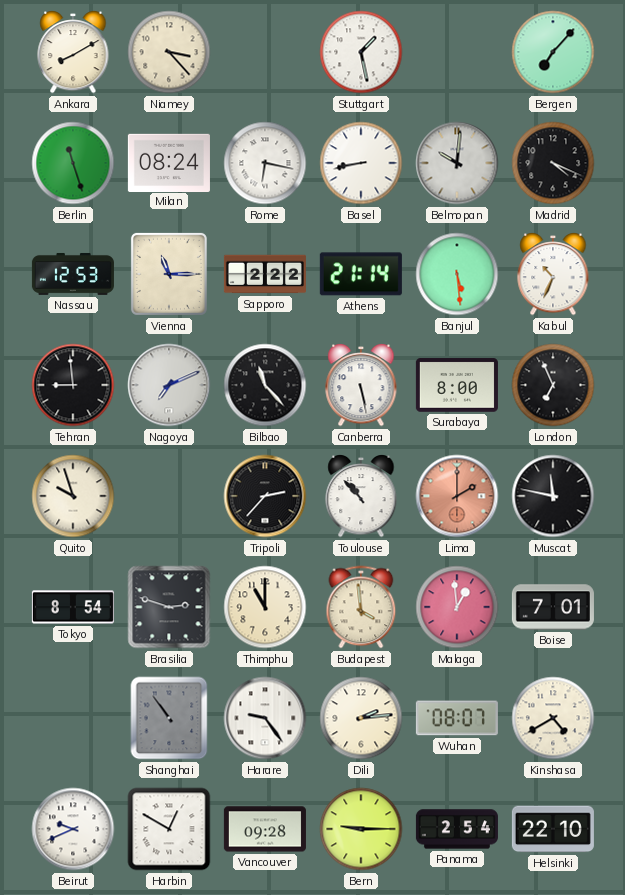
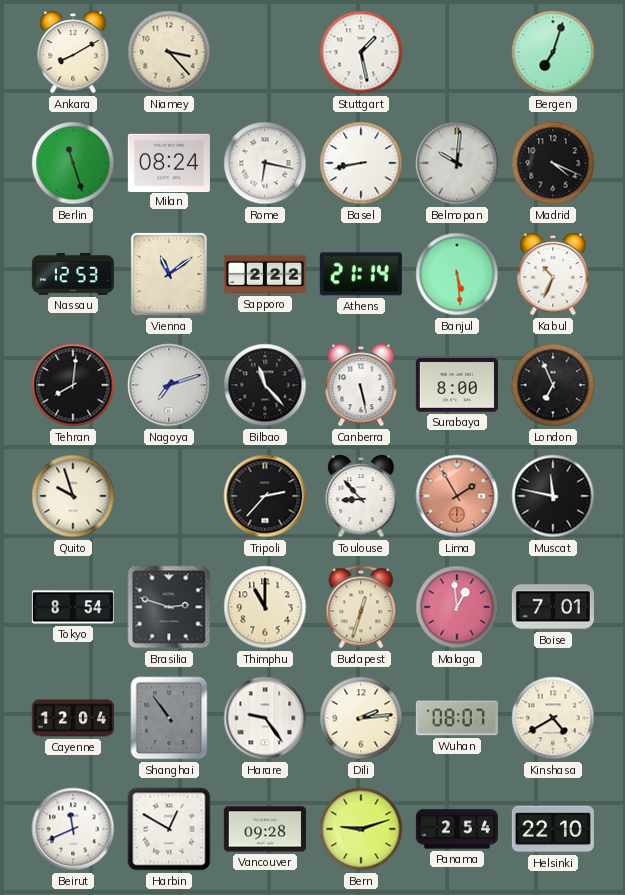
Bergen: 7:07 -> 7:03
Vienna: 11:15 -> 11:09
Tehran: 8:59 -> 8:01
Nagoya: 7:11 -> 7:12
Toulouse: 10:53 -> 8:53
Lima: 2:00 -> 1:55
Budapest: 3:59 -> 12:33
Cayenne: none -> 12:04
Beirut: 9:41 -> 11:41
Bern: 9:15 -> 9:12
